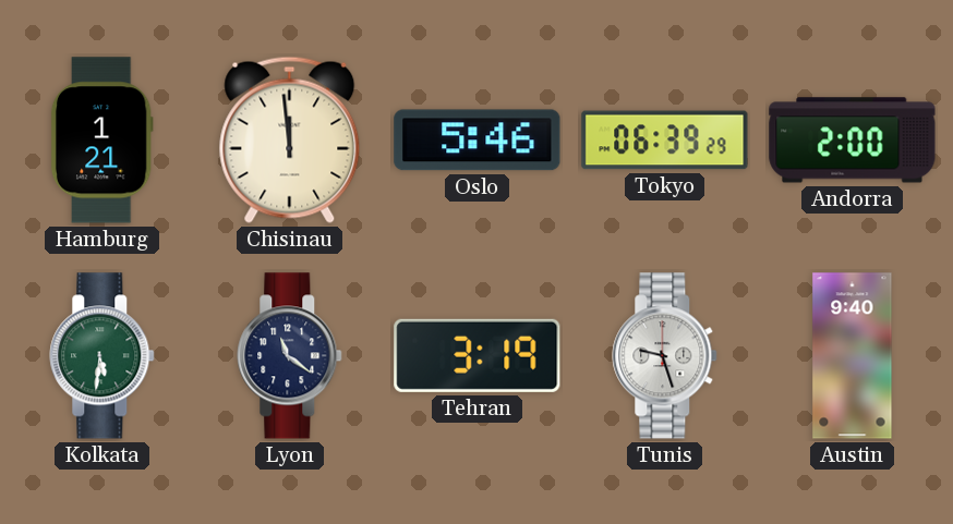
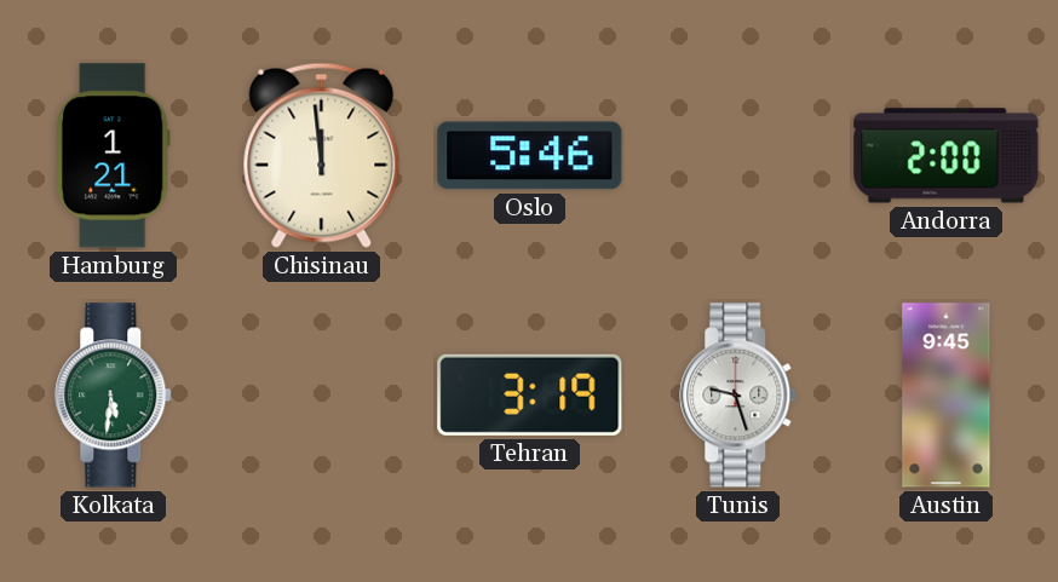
Tokyo: 06:39 -> none
Lyon: 11:21 -> none
Austin: 9:40 -> 9:45
